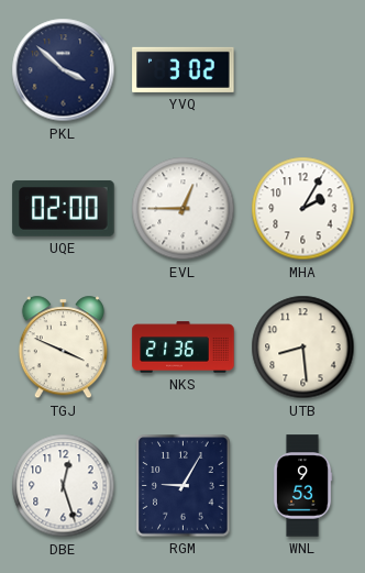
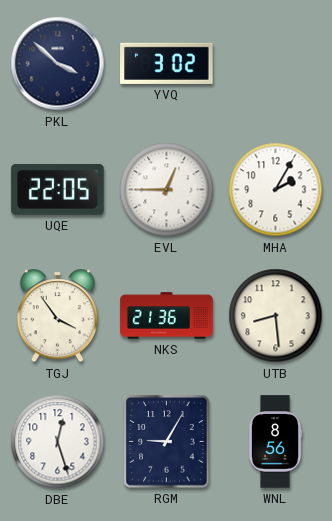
UQE: 02:00 -> 22:05
TGJ: 3:49 -> 3:54
WNL: 9:53 -> 8:56
